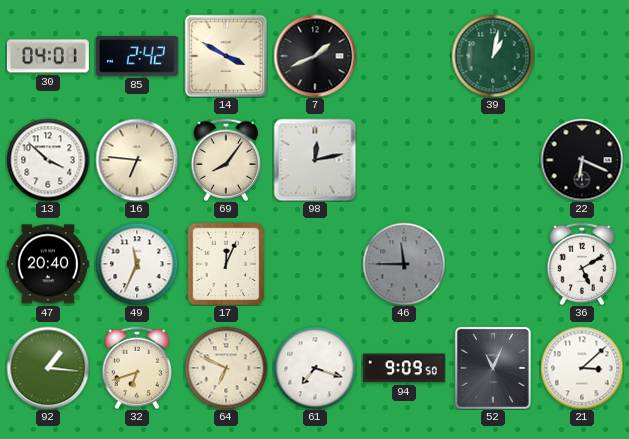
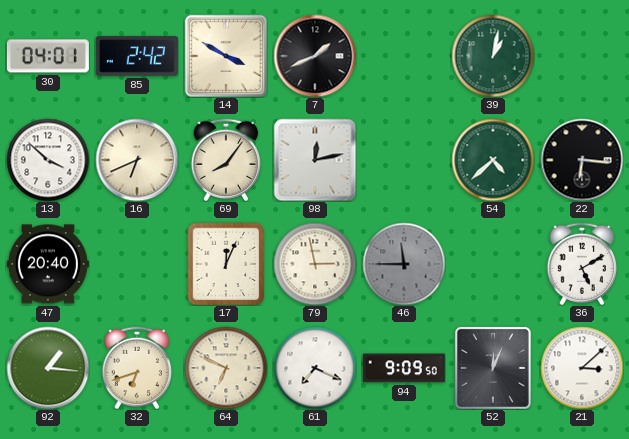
16: 6:46 -> 6:41
54: none -> 4:38
22: 6:19 -> 6:16
49: 11:34 -> none
79: none -> 2:58
61: 7:18 -> 7:19
52: 11:04 -> 12:04
